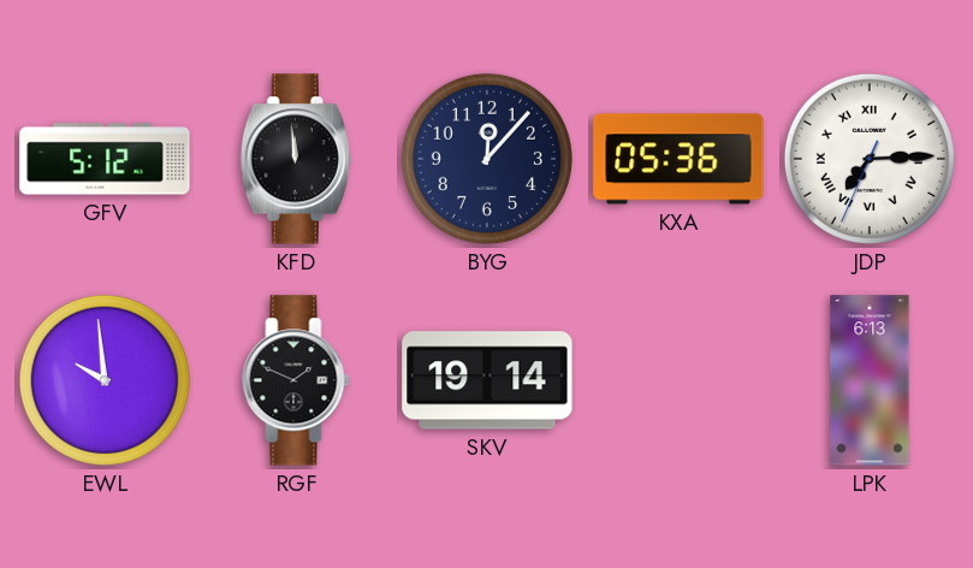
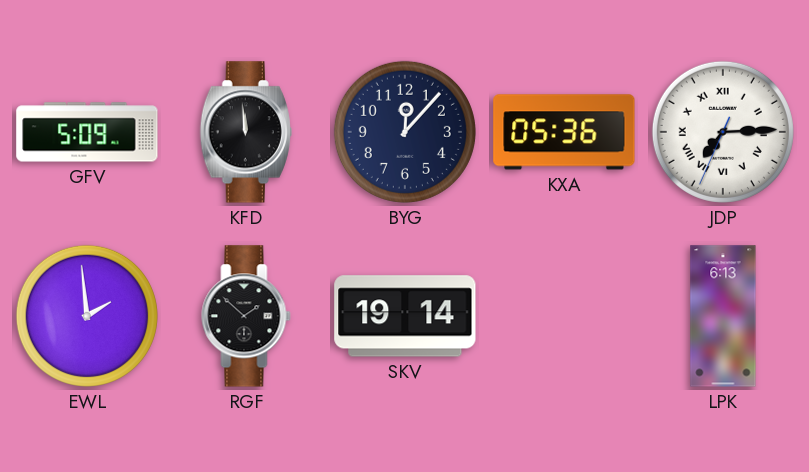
GFV: 5:12 -> 5:09
EWL: 9:59 -> 1:59
RGF: 1:49 -> 1:52
